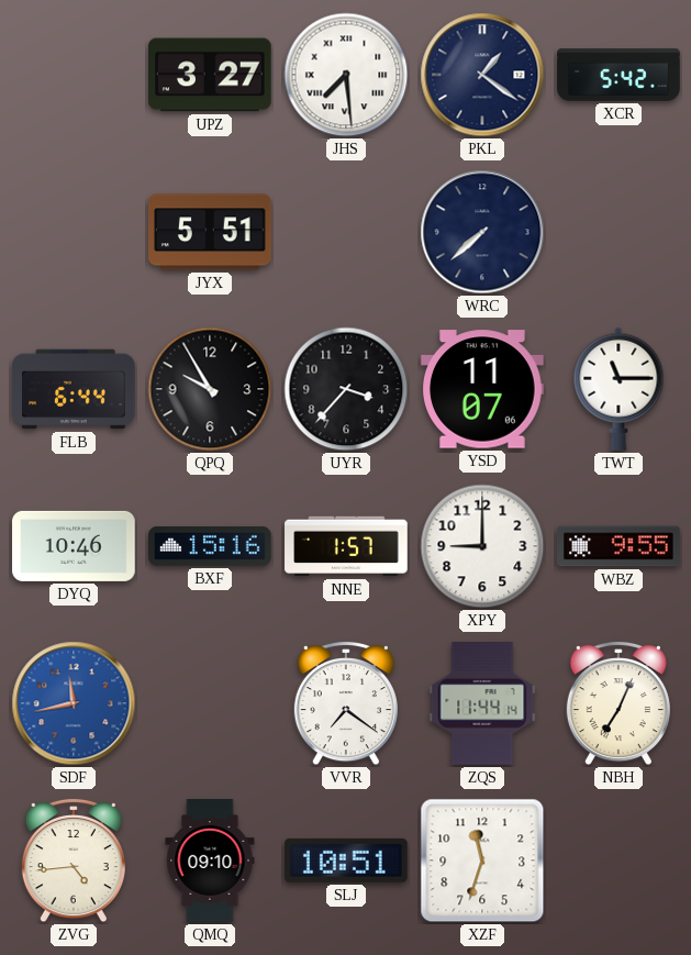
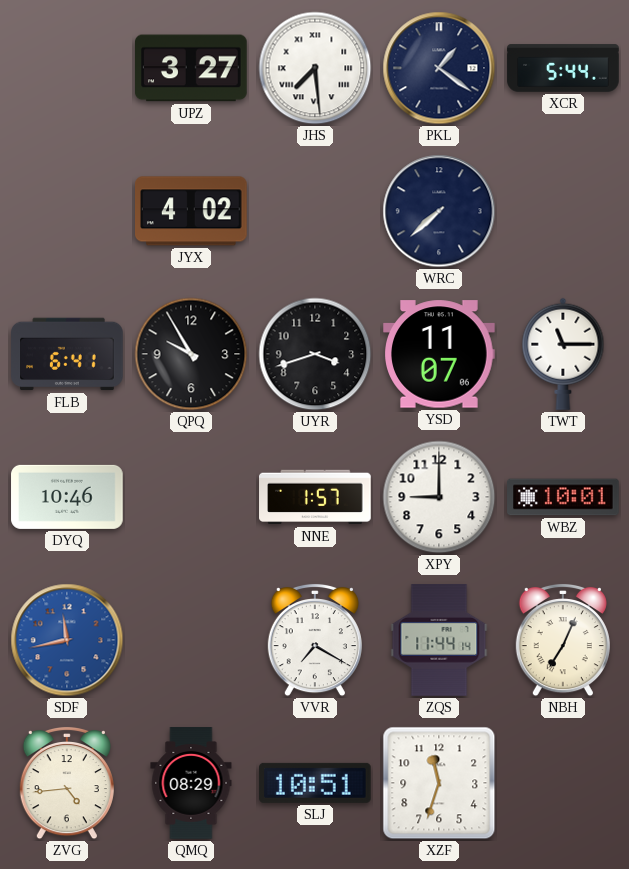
XCR: 5:42 -> 5:44
JYX: 5:51 -> 4:02
FLB: 6:44 -> 6:41
UYR: 3:37 -> 3:42
BXF: 15:16 -> none
WBZ: 9:55 -> 10:01
VVR: 7:21 -> 7:20
QMQ: 09:10 -> 08:29
